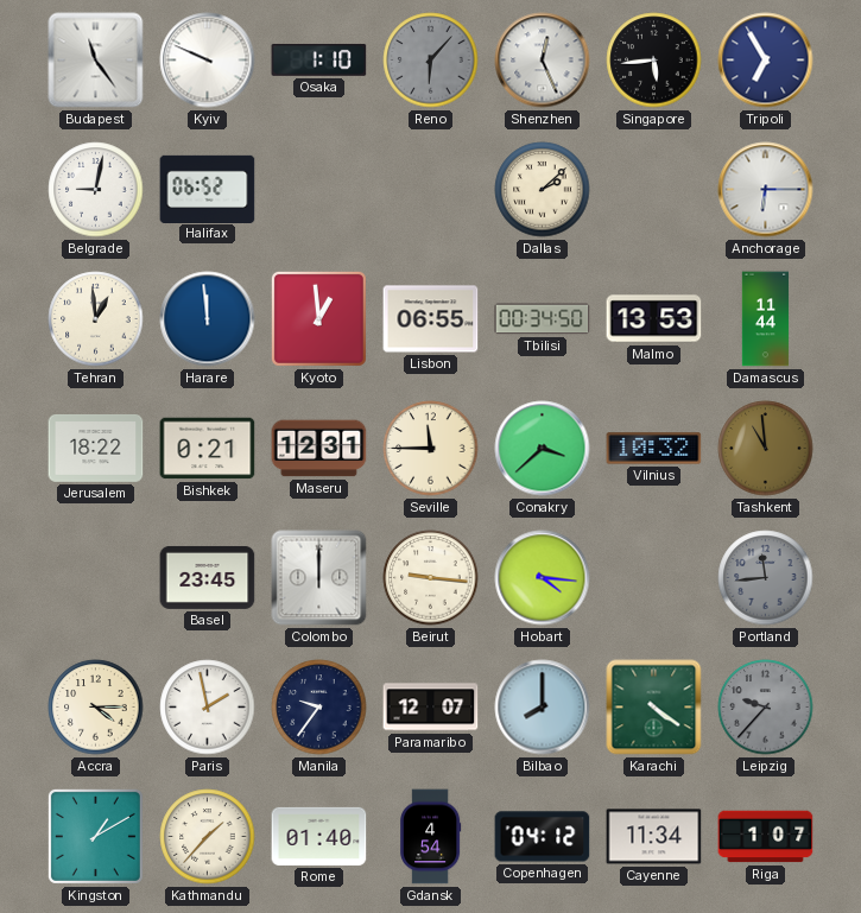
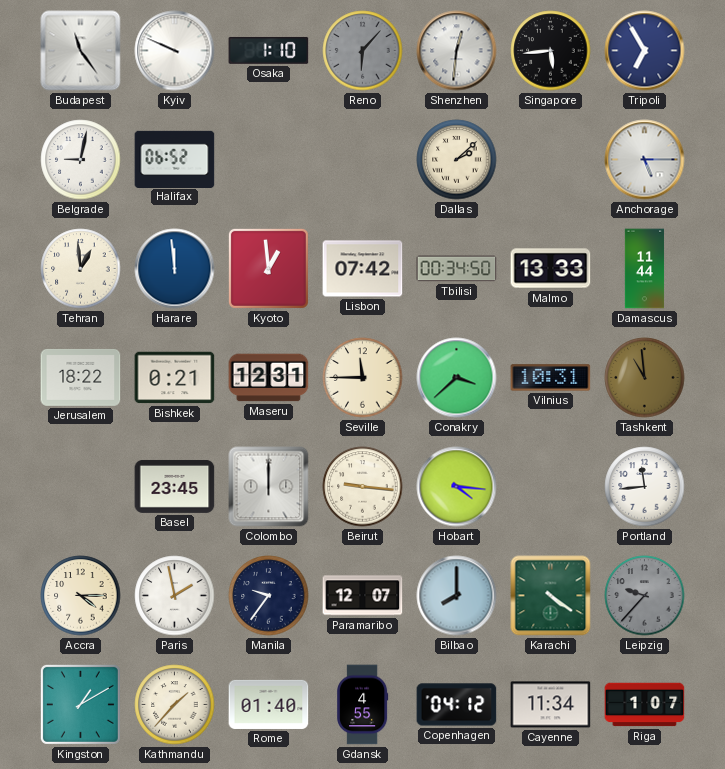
Shenzhen: 12:26 -> 12:31
Anchorage: 6:15 -> 5:15
Lisbon: 06:55 -> 07:42
Malmo: 13:53 -> 13:33
Vilnius: 10:32 -> 10:31
Portland dial: grey -> white
Gdansk: 4:54 -> 4:55
